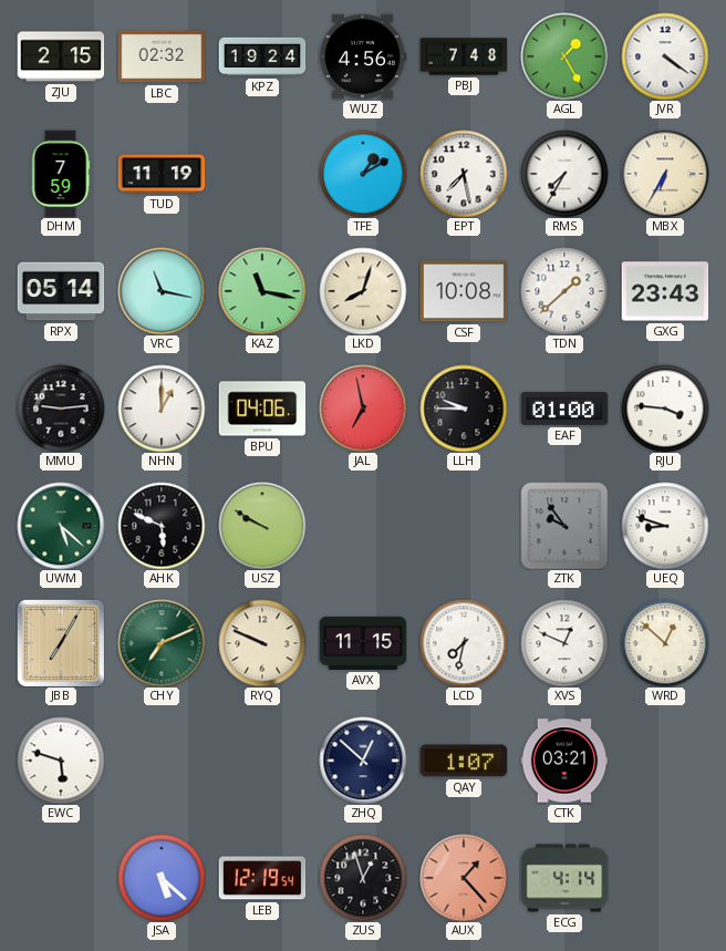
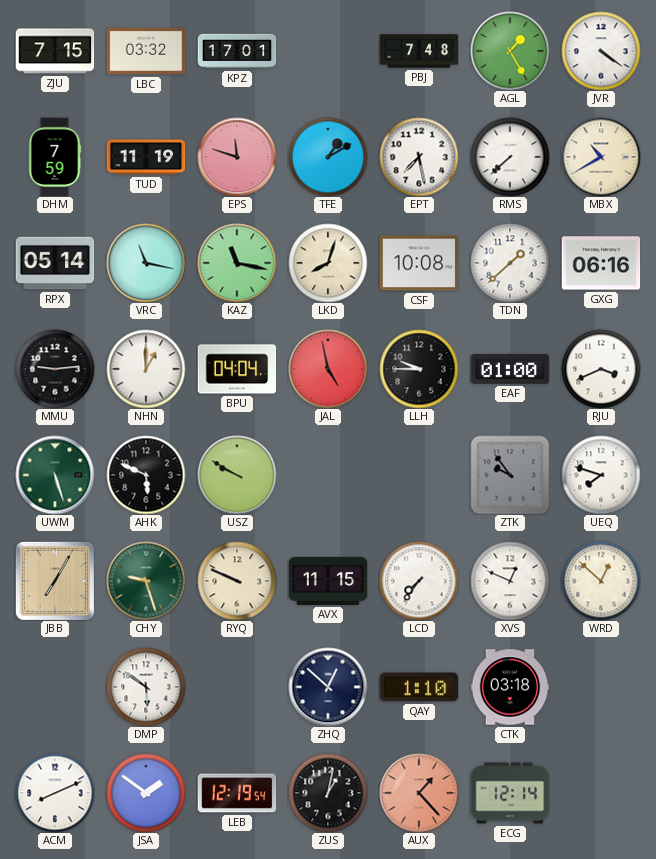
ZJU: 2:15 -> 7:15
LBC: 02:32 -> 03:32
KPZ: 19:24 -> 17:01
WUZ: 4:56 -> none
EPS: none -> 11:48
RMS: 7:35 -> 7:38
MBX: 6:35 -> 10:40
GXG: 23:43 -> 06:16
BPU: 04:06 -> 04:04
JAL: 6:58 -> 4:58
RJU: 3:46 -> 3:41
UWM: 5:22 -> 5:27
UEQ: 8:48 -> 7:48
CHY: 7:11 -> 9:27
LCD: 7:32 -> 7:36
EWC: 5:48 -> none
DMP: none -> 5:51
QAY: 1:07 -> 1:10
CTK: 03:21 -> 03:18
ACM: none -> 8:11
JSA: 5:22 -> 1:51
ZUS: 12:57 -> 1:02
ECG: 4:14 -> 12:14
